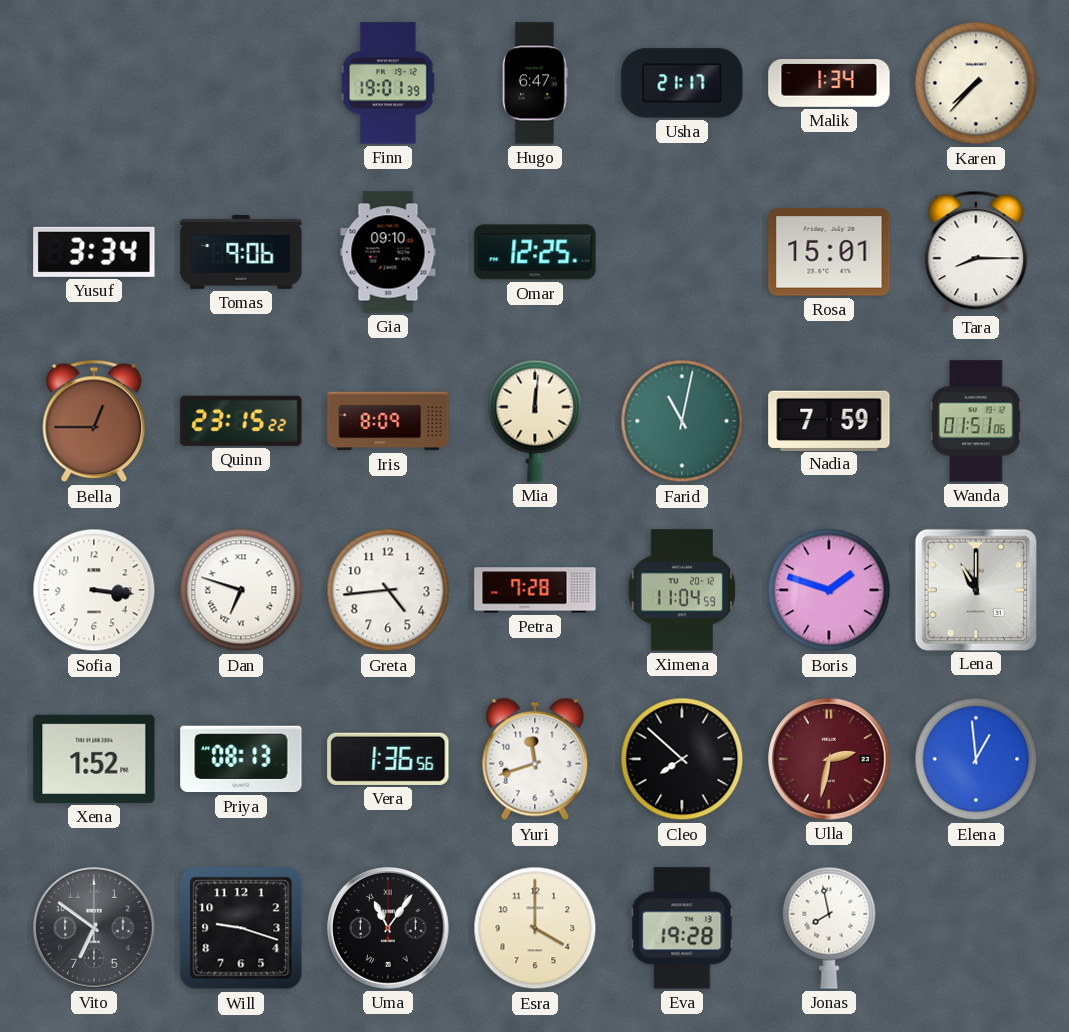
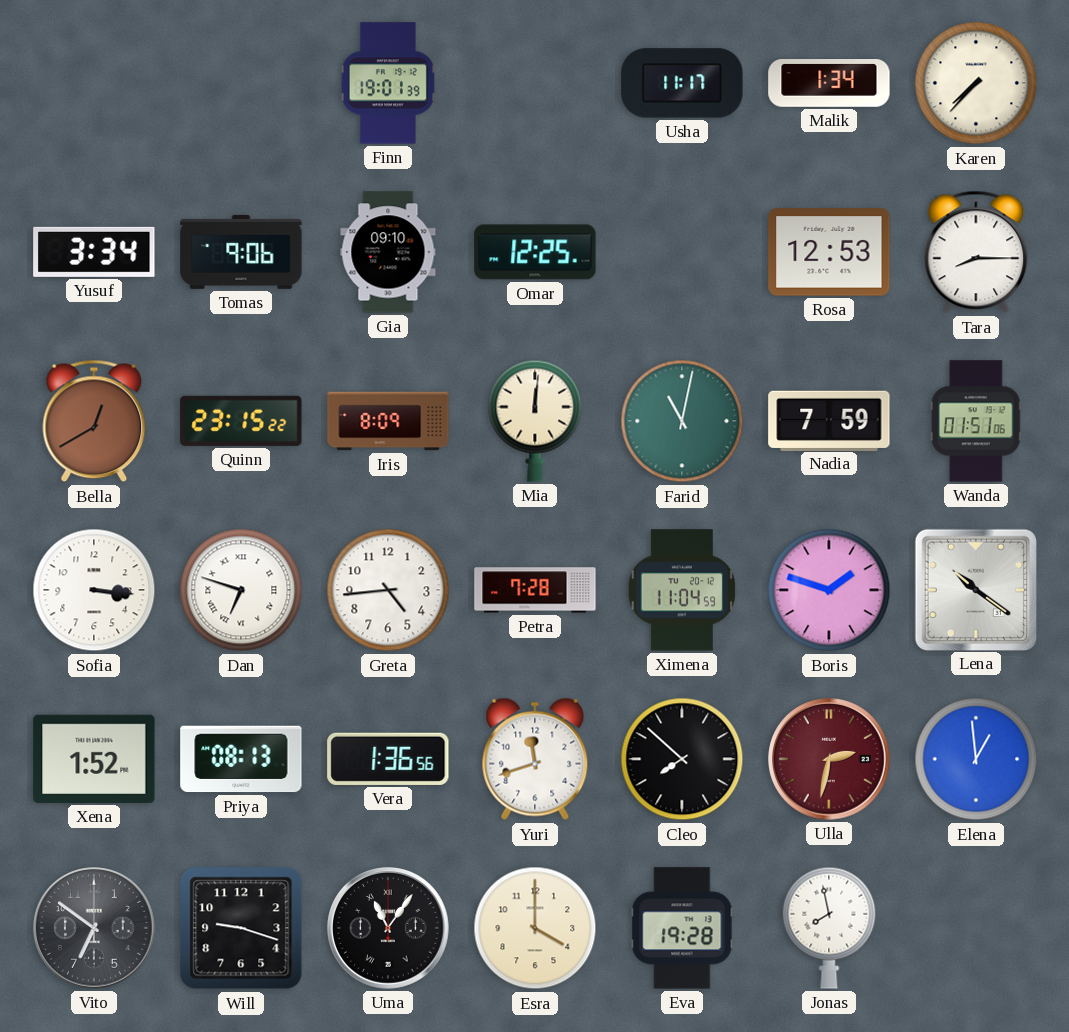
Hugo: 6:47 -> none
Usha: 21:17 -> 11:17
Rosa: 15:01 -> 12:53
Bella: 12:45 -> 12:40
Lena: 11:00 -> 10:21
